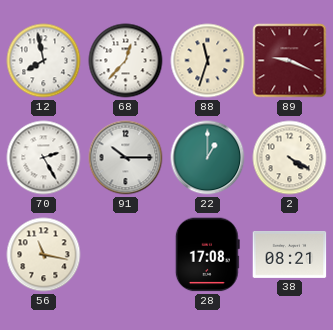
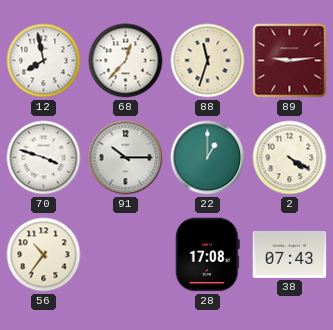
89: 9:19 -> 9:14
70: 2:25 -> 3:48
56: 11:17 -> 10:36
38: 08:21 -> 07:43
